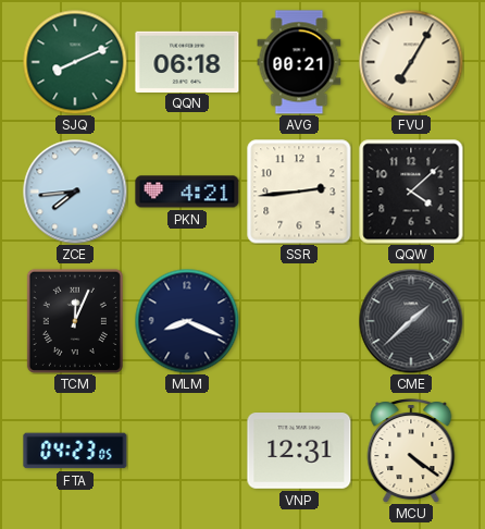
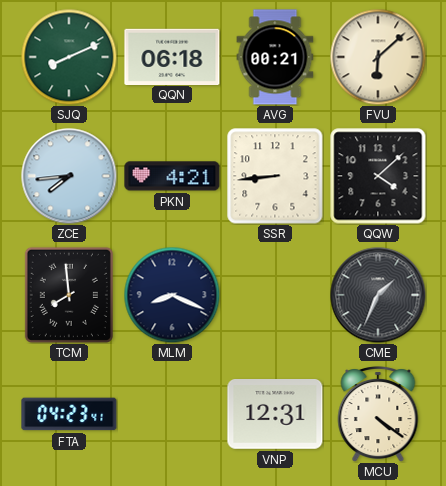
FVU: 7:05 -> 6:08
SSR: 2:44 -> 8:44
TCM: 12:04 -> 7:59
CME: 1:38 -> 1:34
FTA: 04:23:05 -> 04:23:41
